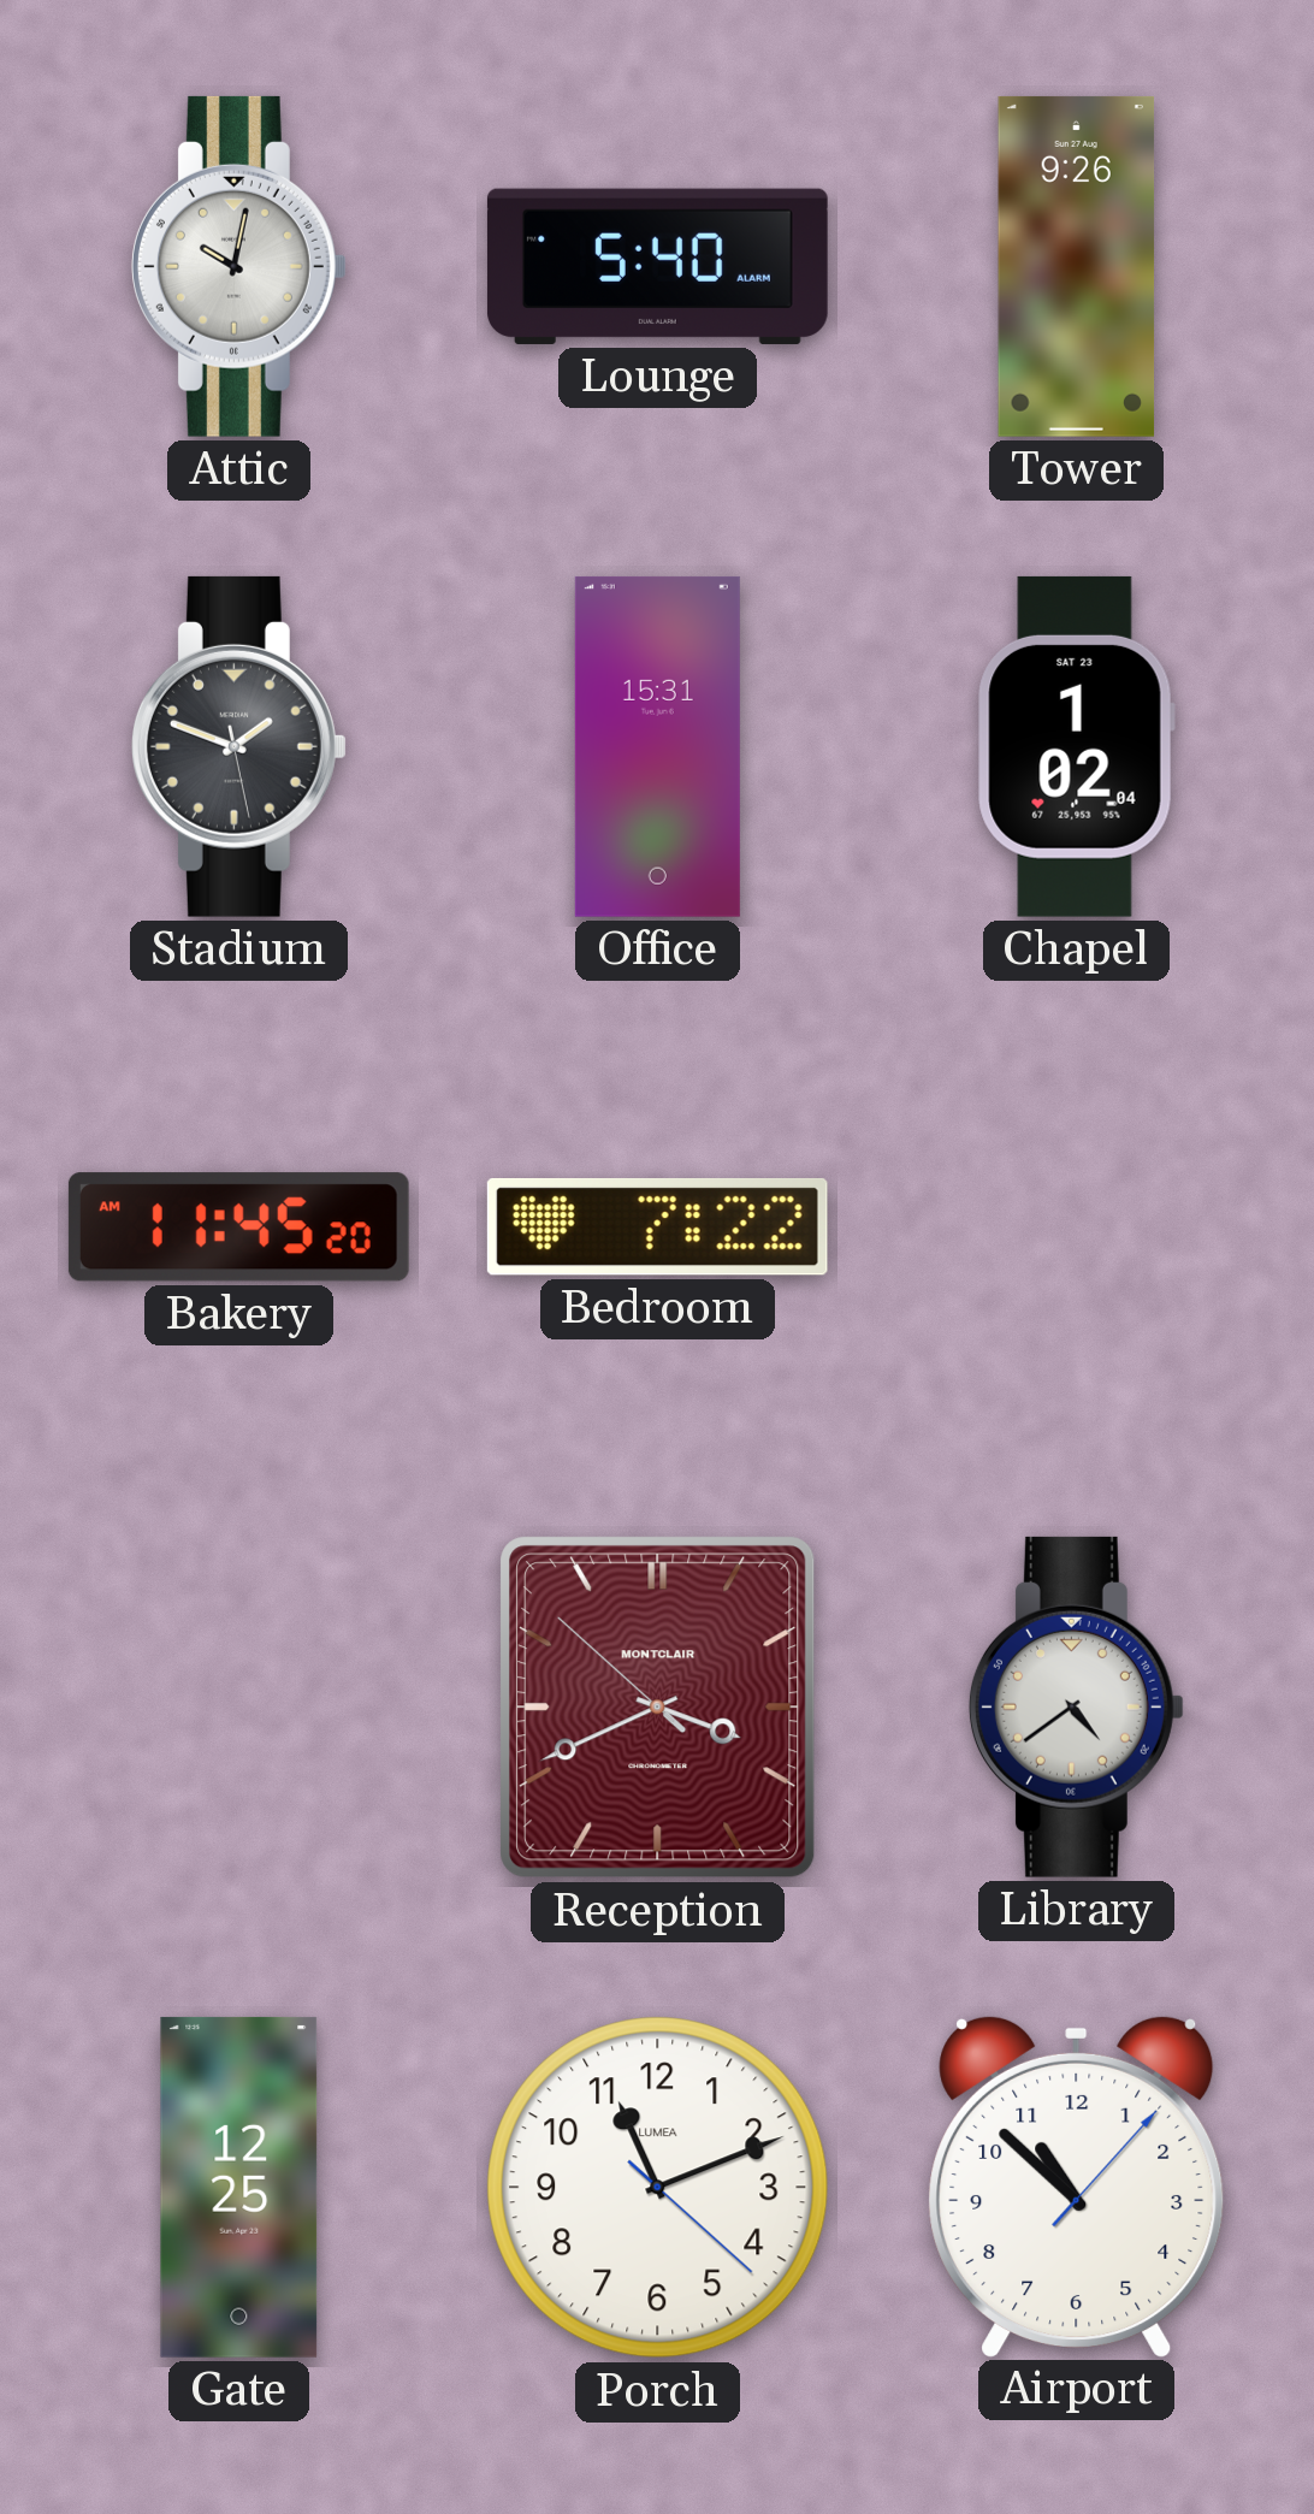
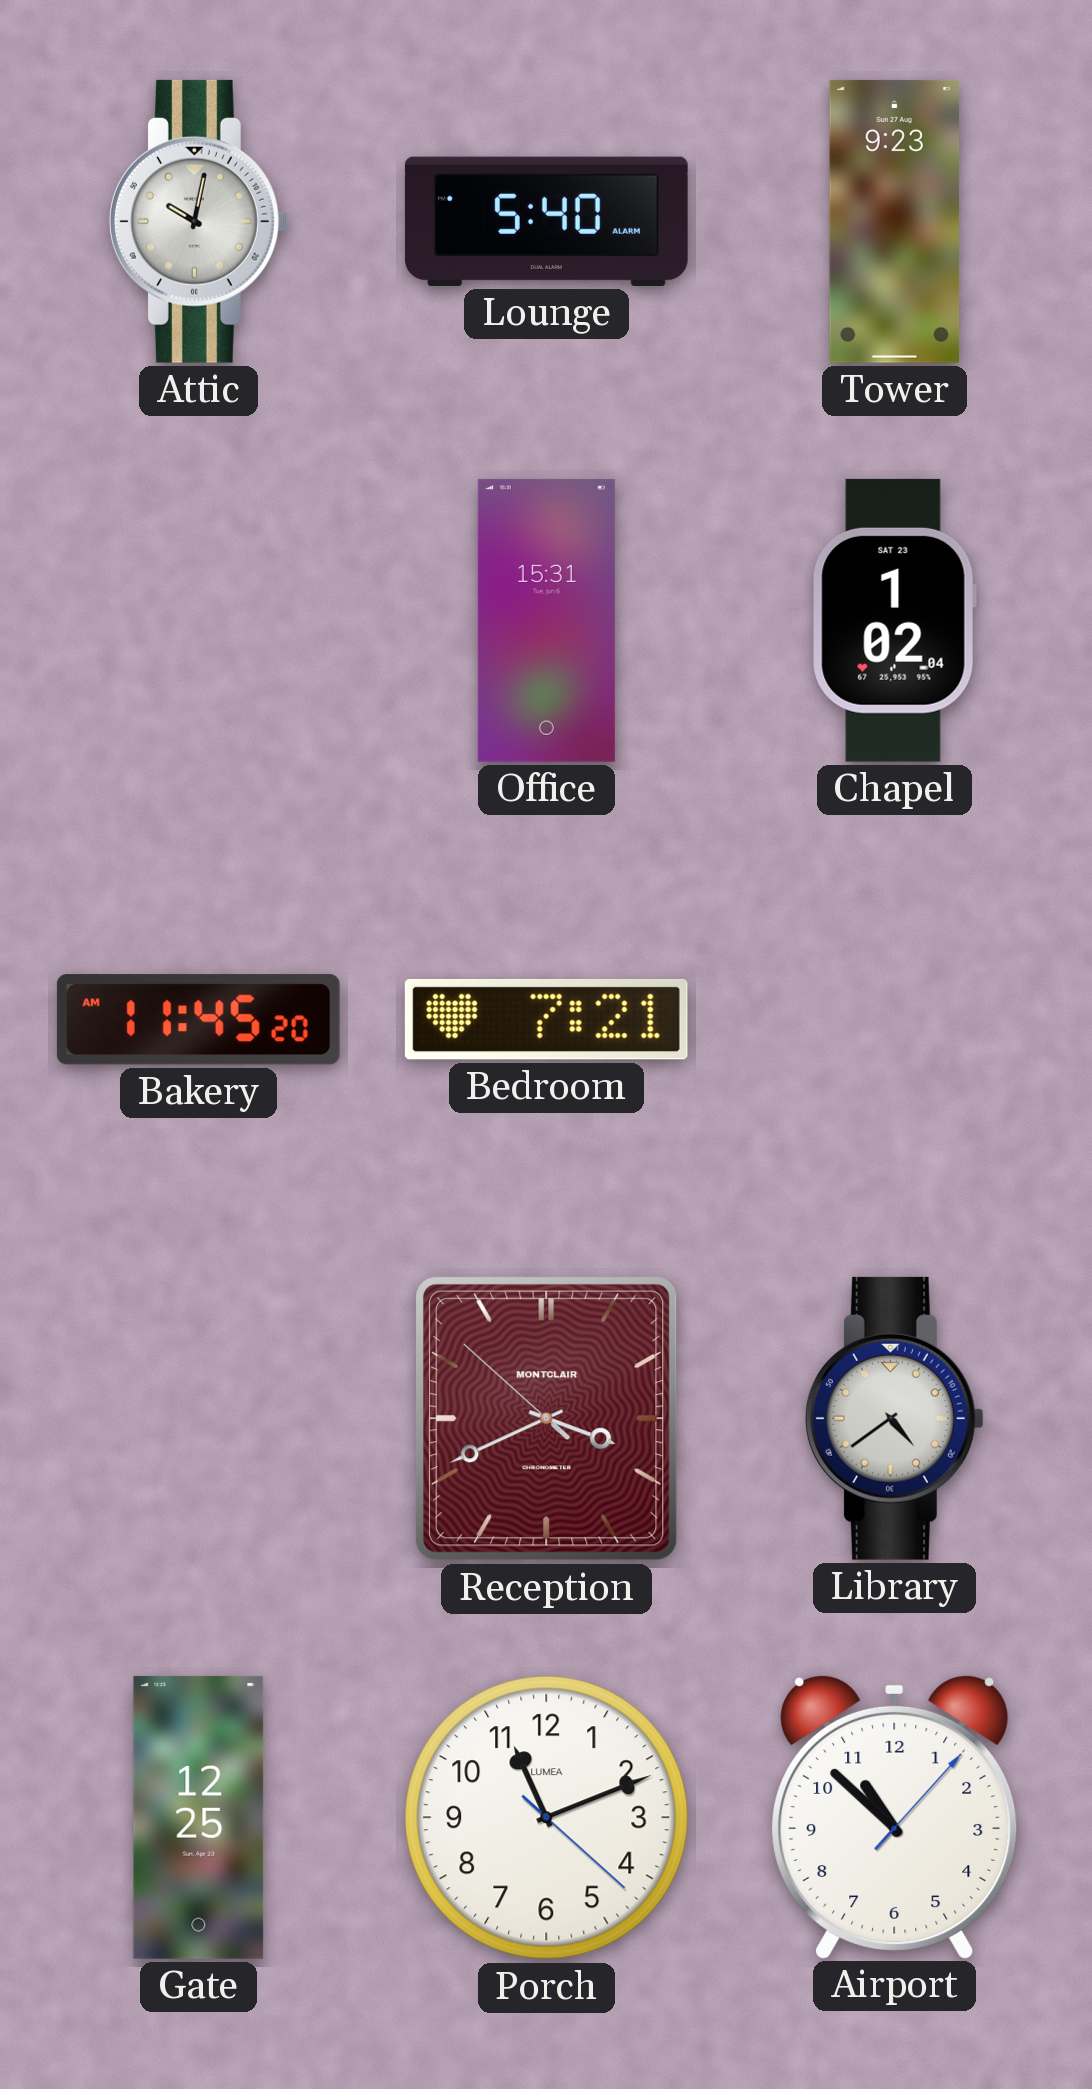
Tower: 9:26 -> 9:23
Stadium: 1:48 -> none
Bedroom: 7:22 -> 7:21
